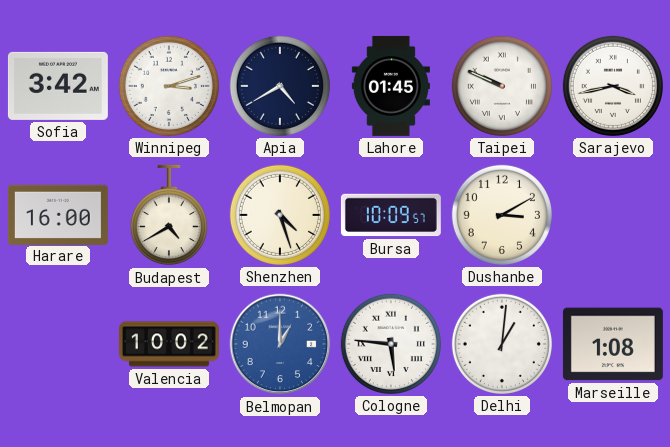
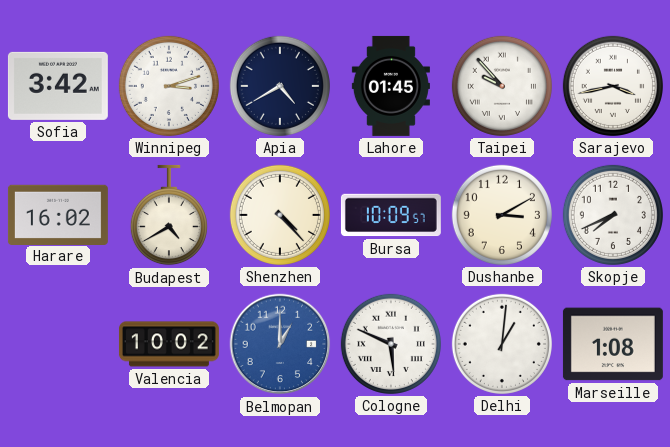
Taipei: 9:49 -> 9:53
Harare: 16:00 -> 16:02
Shenzhen: 4:27 -> 4:23
Skopje: none -> 7:41
Cologne: 5:46 -> 5:49
